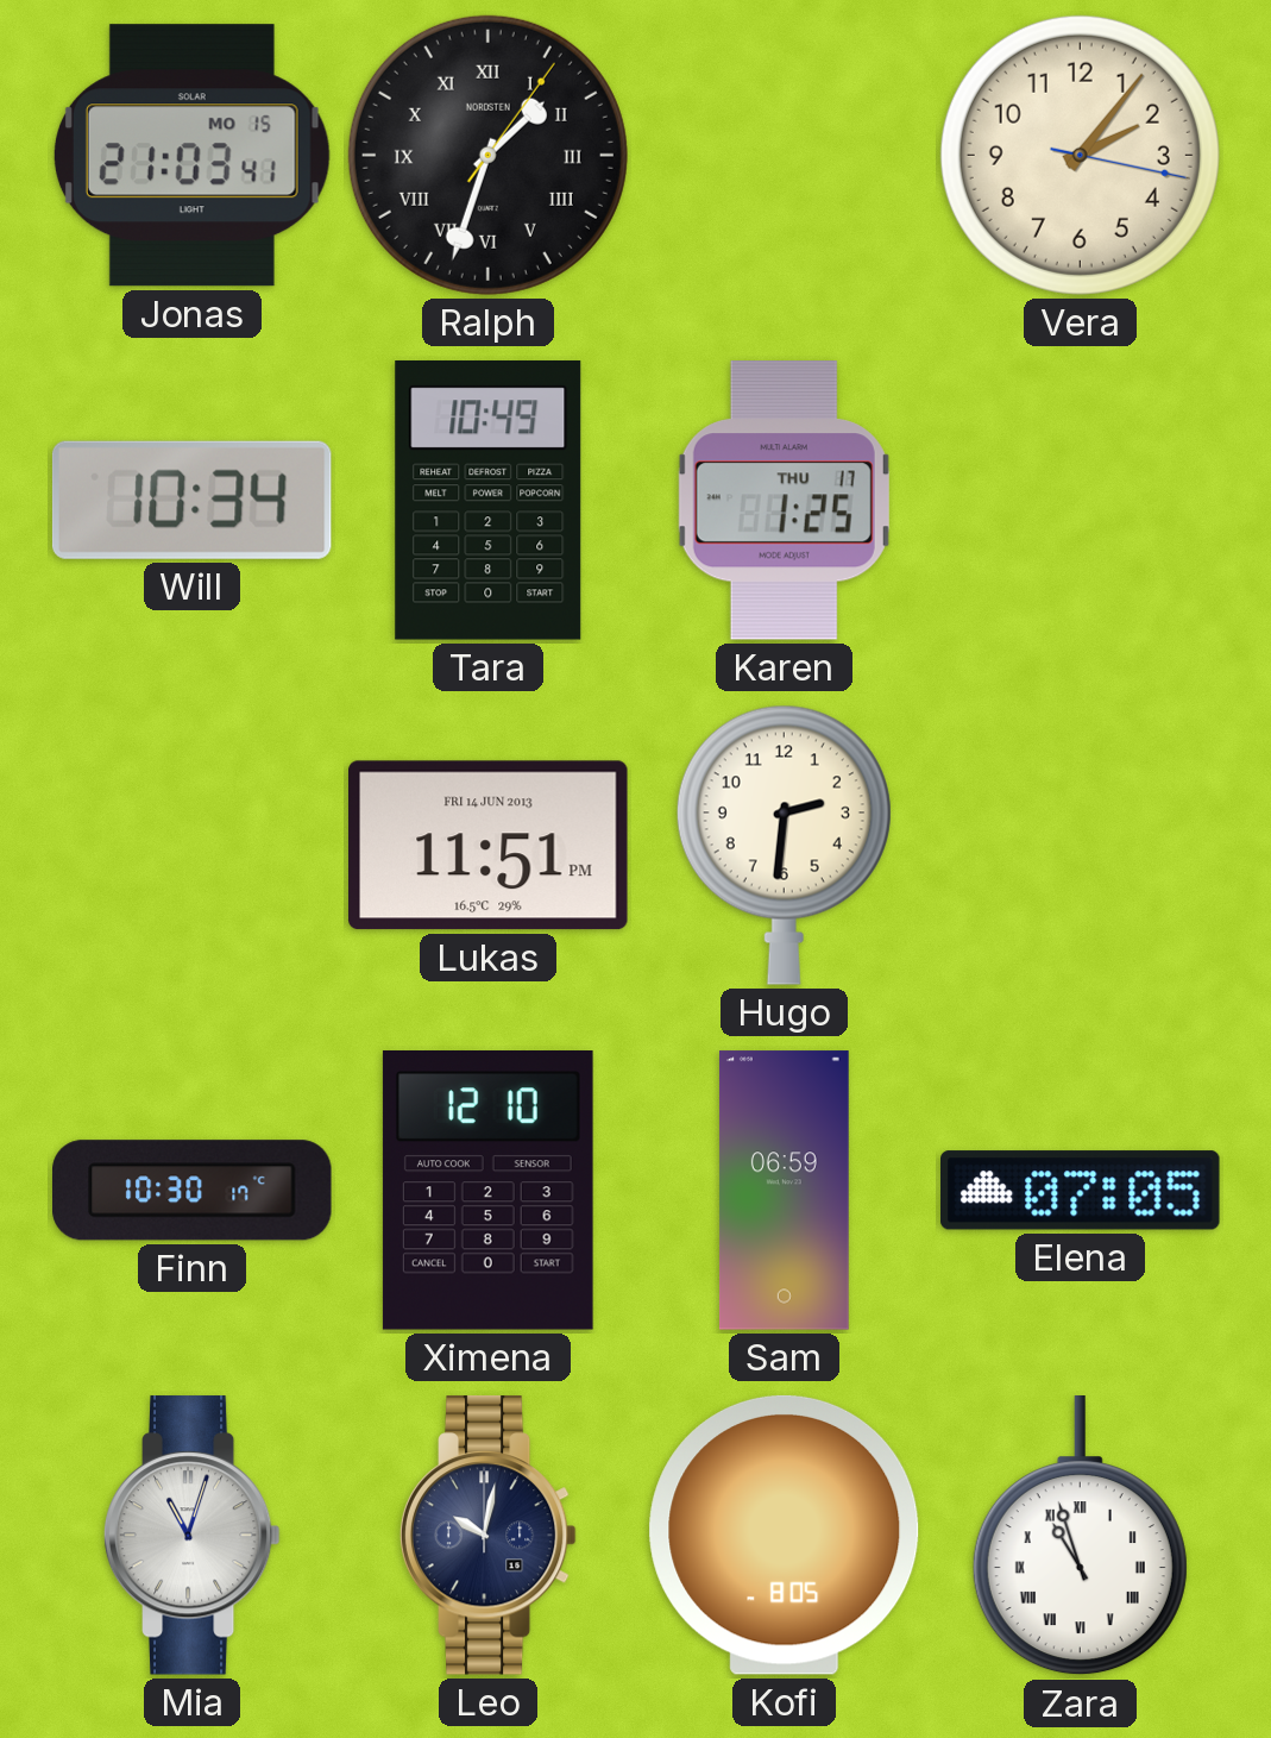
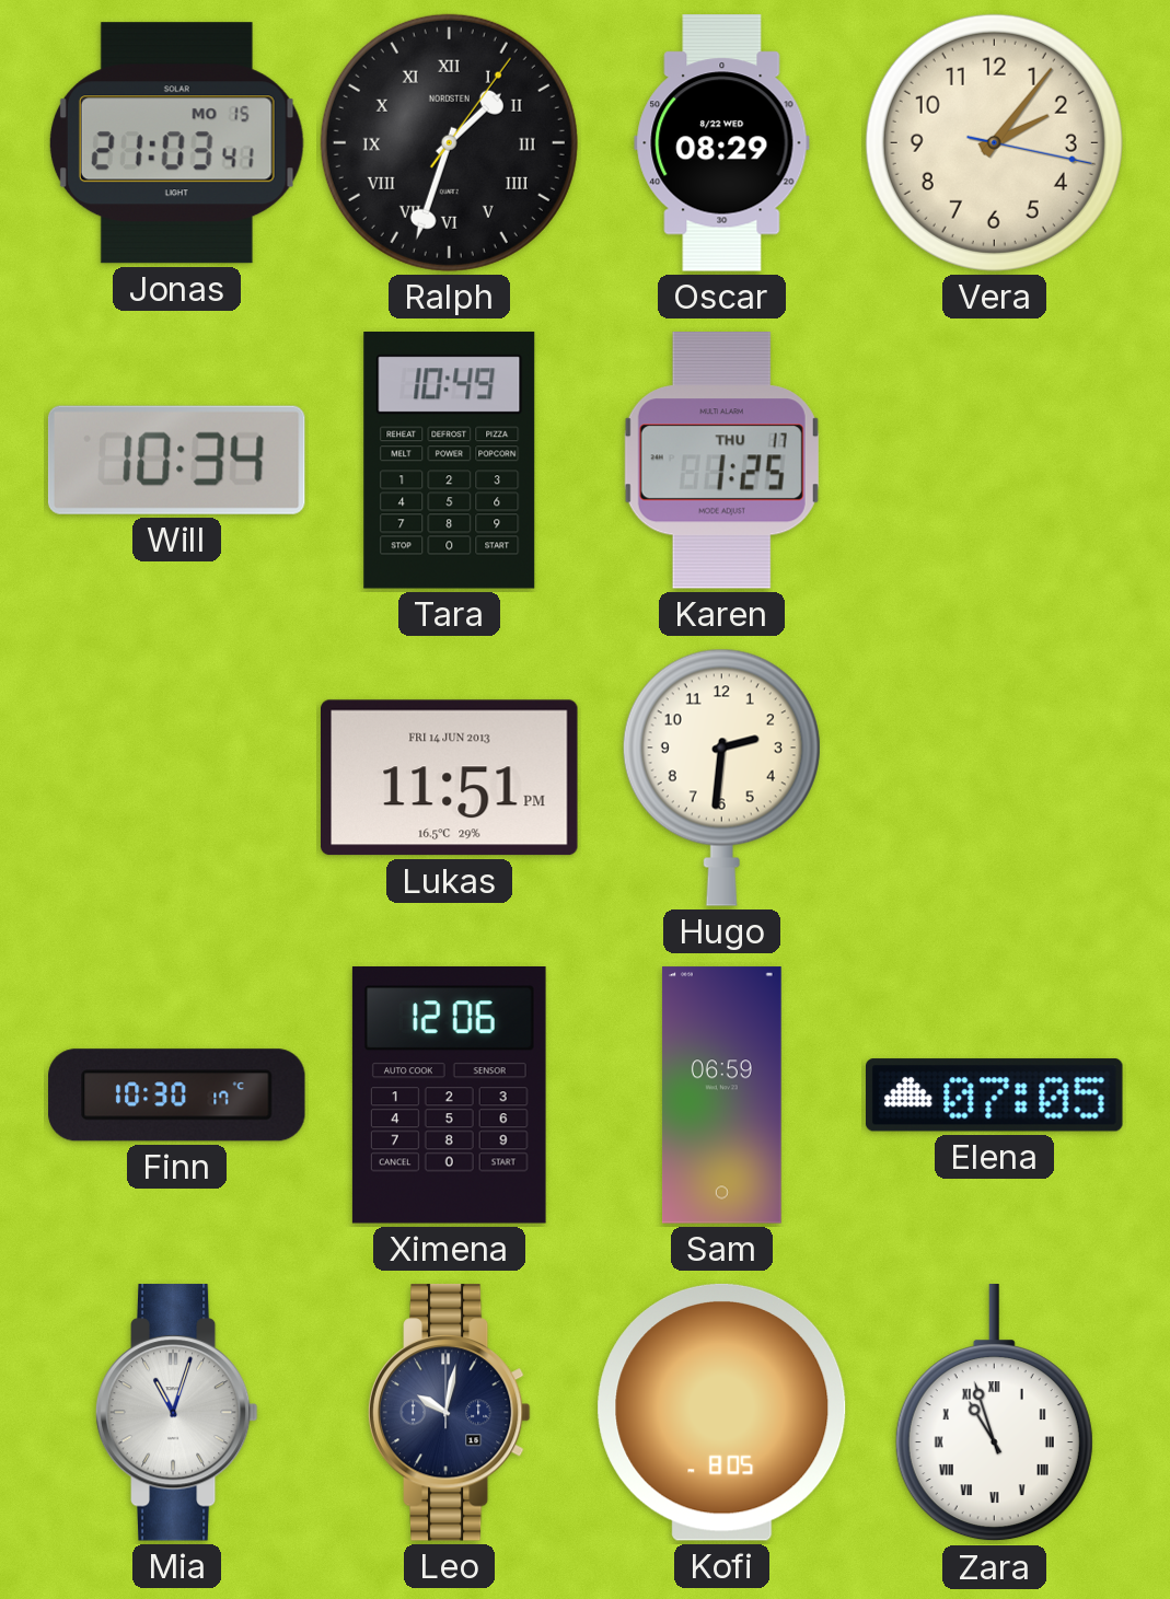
Oscar: none -> 08:29
Ximena: 12:10 -> 12:06
